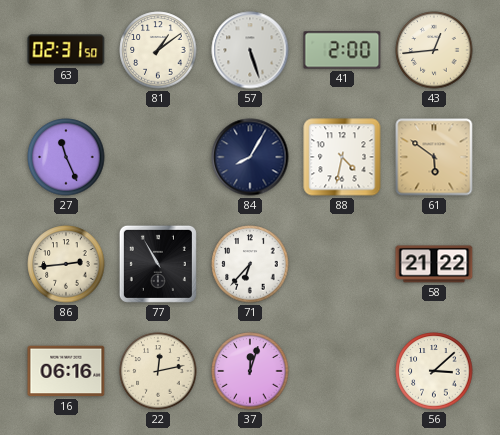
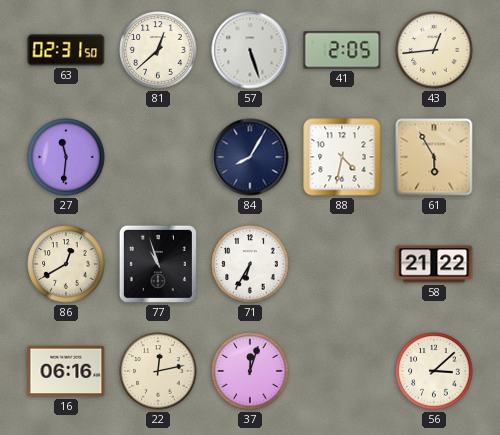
81: 1:09 -> 12:38
41: 2:00 -> 2:05
27: 11:26 -> 11:31
61: 5:51 -> 5:55
86: 2:44 -> 12:40
77: 10:55 -> 10:57
71: 6:37 -> 6:35
